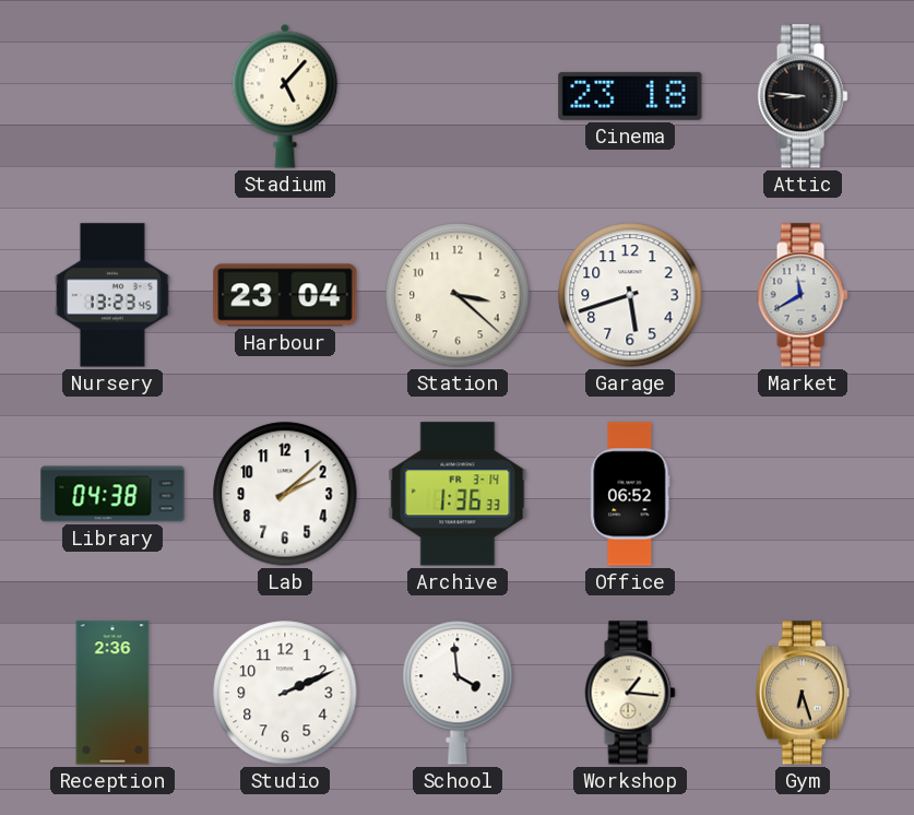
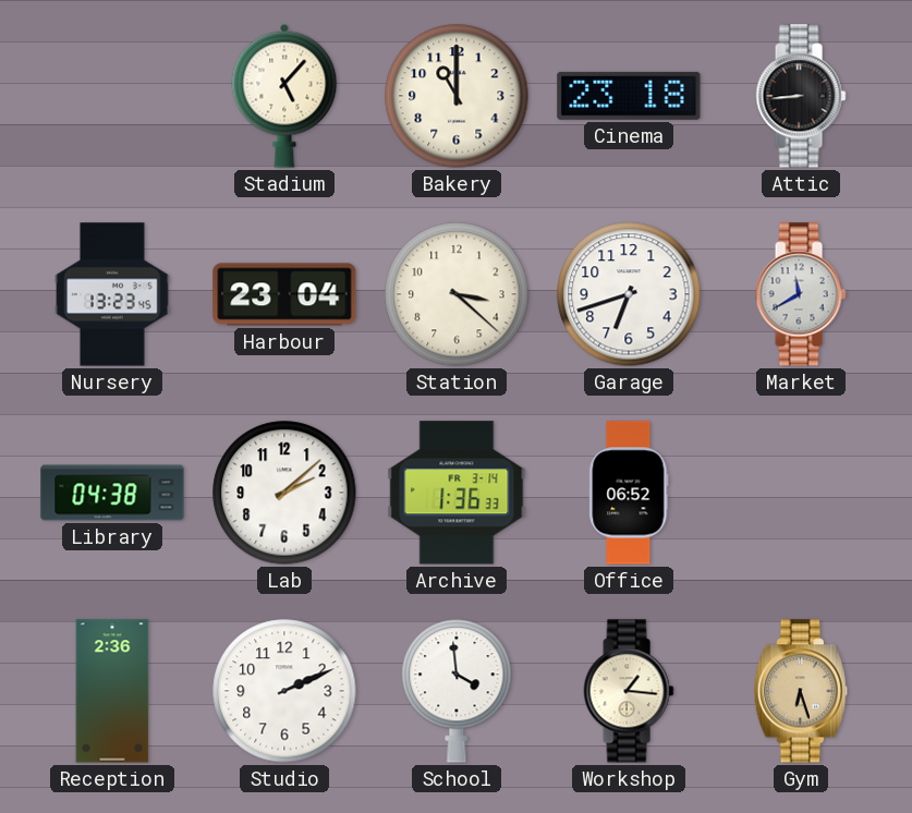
Bakery: none -> 11:00
Attic: 8:46 -> 8:44
Garage: 5:42 -> 6:42
